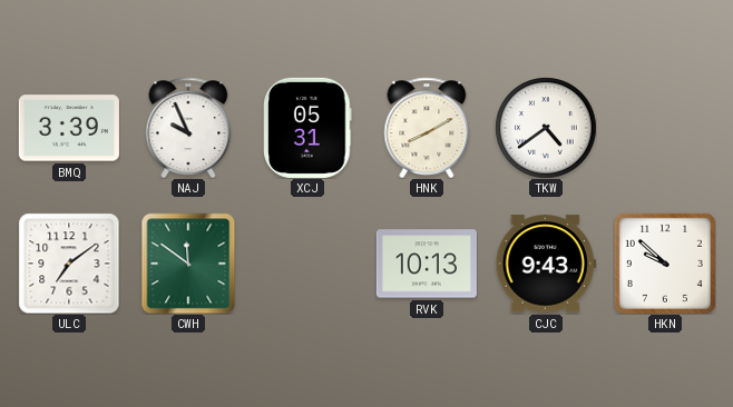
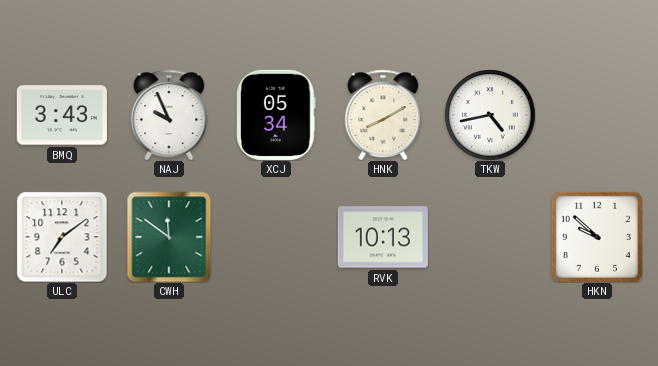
BMQ: 3:39 -> 3:43
XCJ: 05:31 -> 05:34
TKW: 4:39 -> 4:43
CJC: 9:43 -> none
